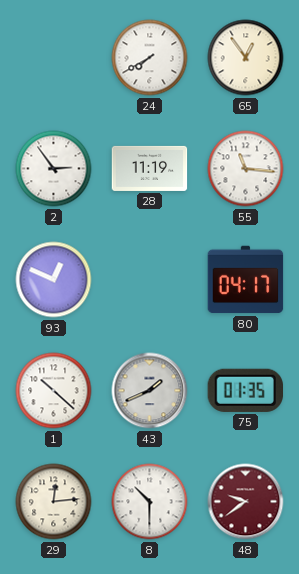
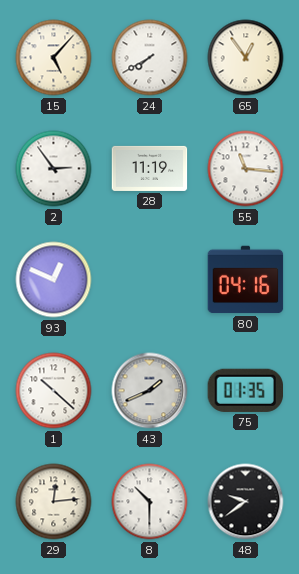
15: none -> 5:07
80: 04:17 -> 04:16
48 dial: burgundy -> black
